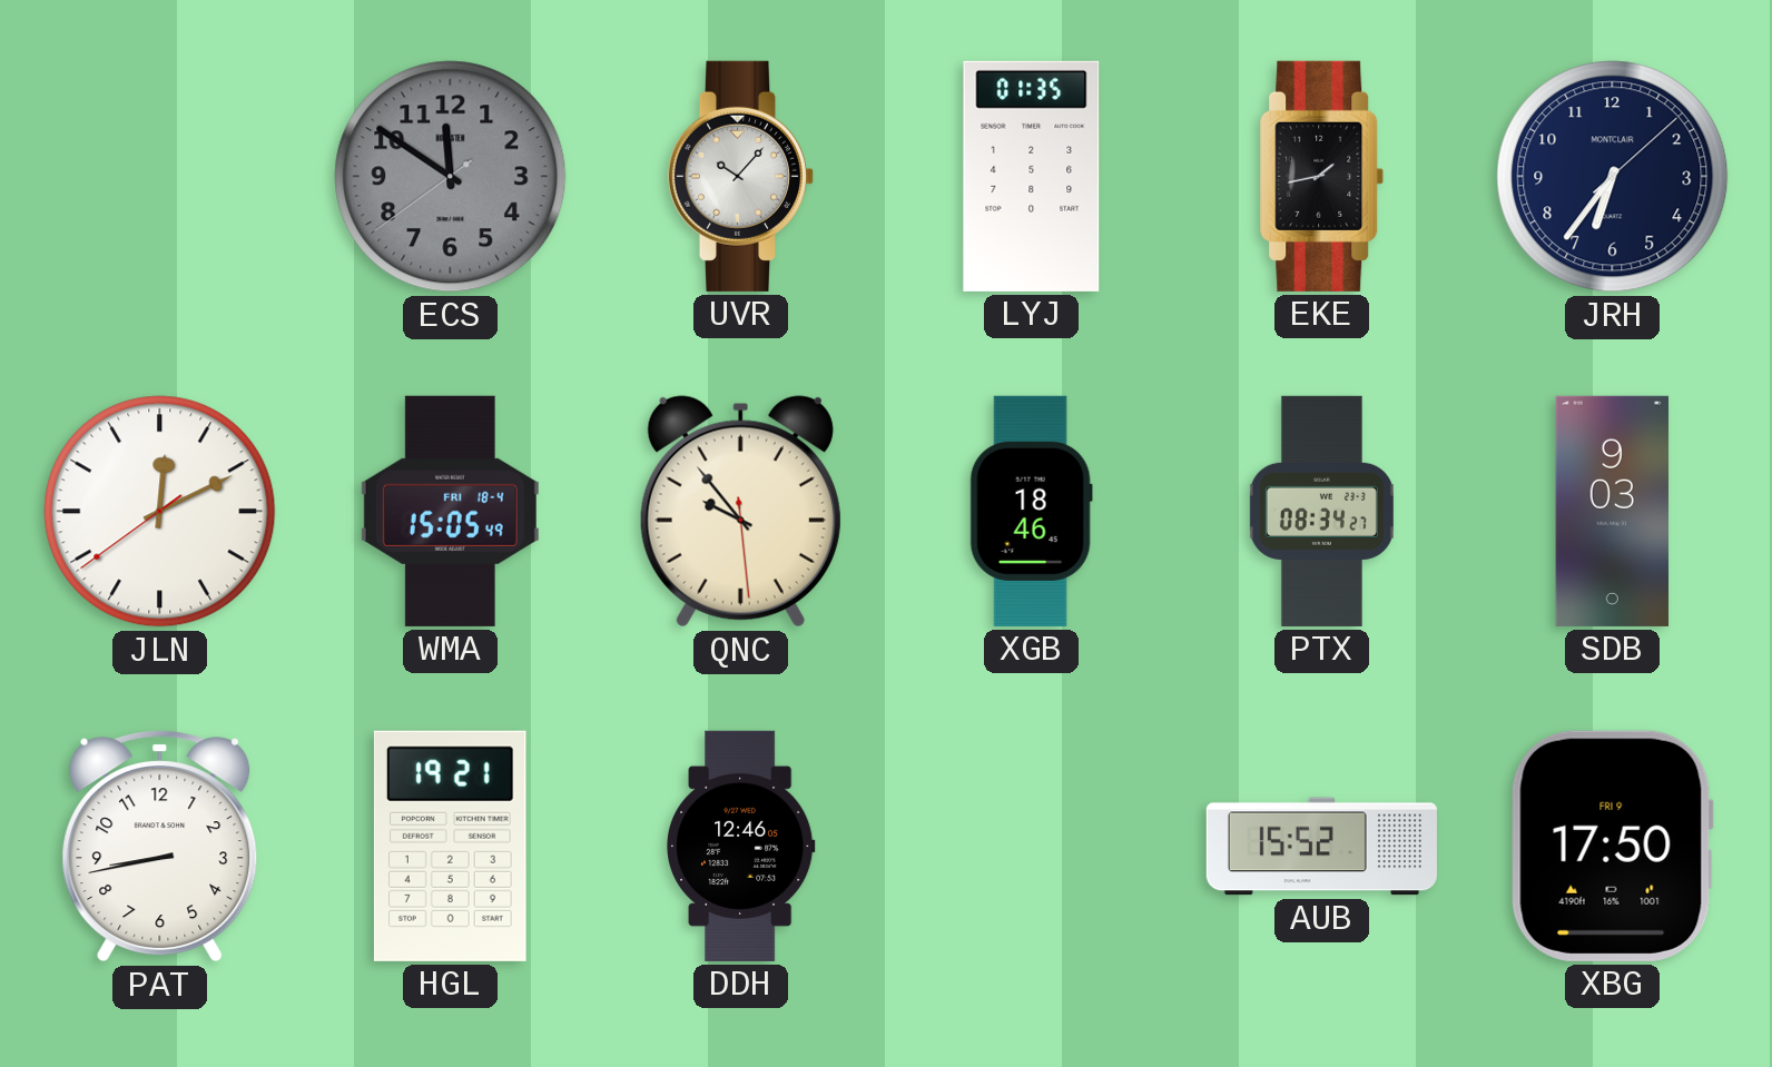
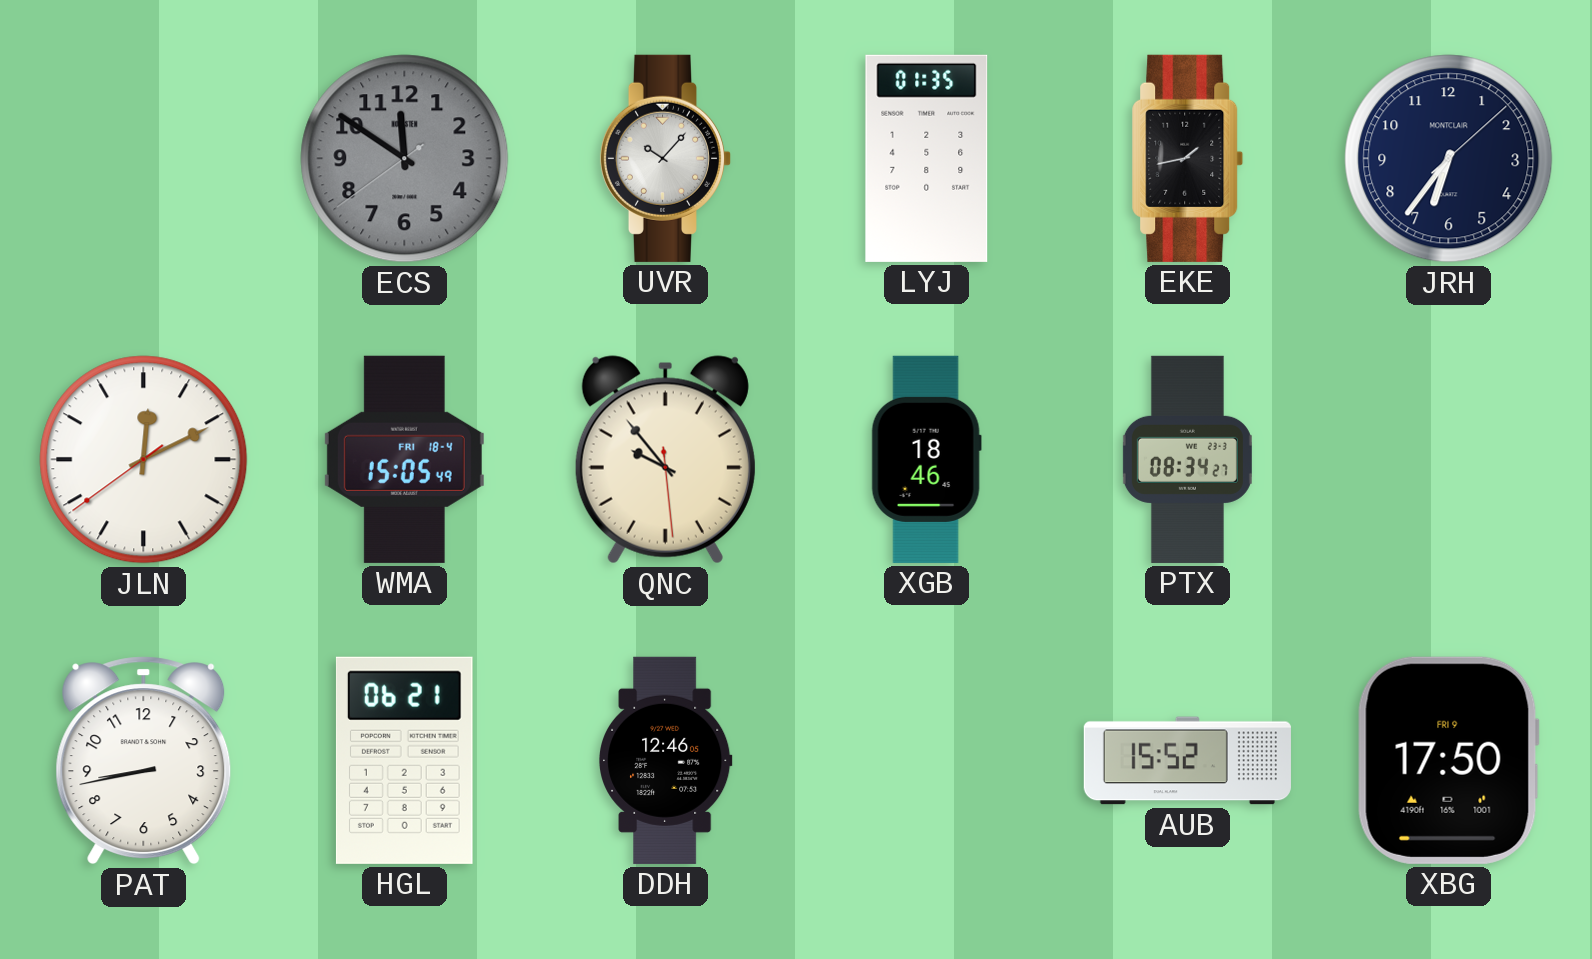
SDB: 9:03 -> none
HGL: 19:21 -> 06:21
